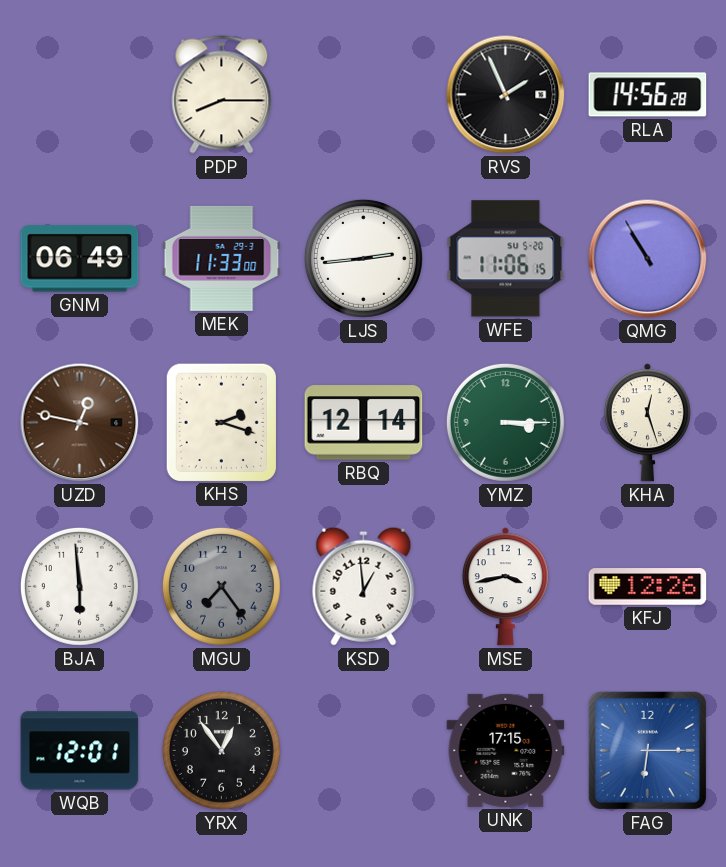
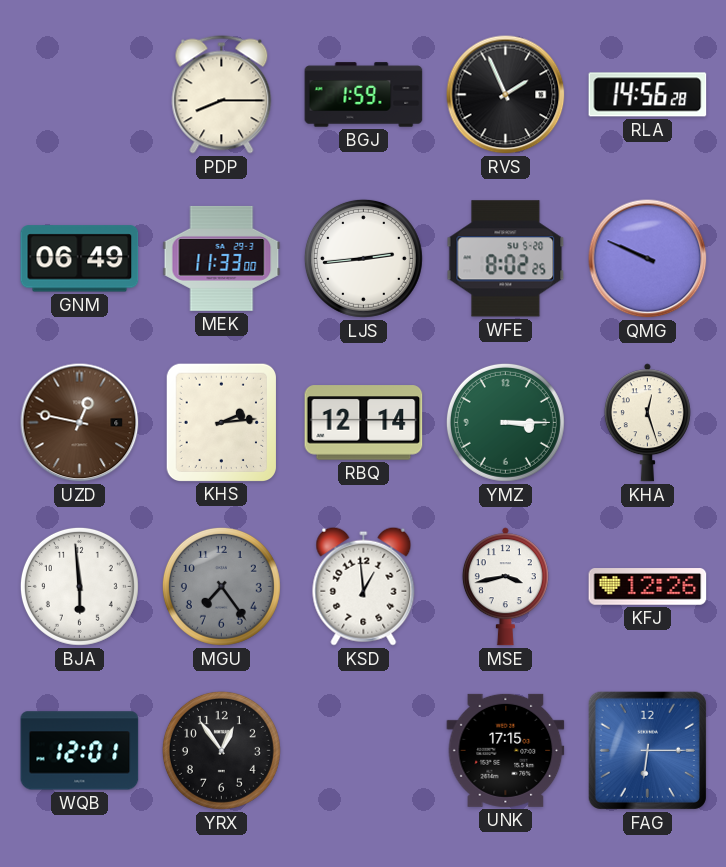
BGJ: none -> 1:59
WFE: 11:06 -> 8:02
QMG: 10:55 -> 9:49
KHS: 2:18 -> 2:14
